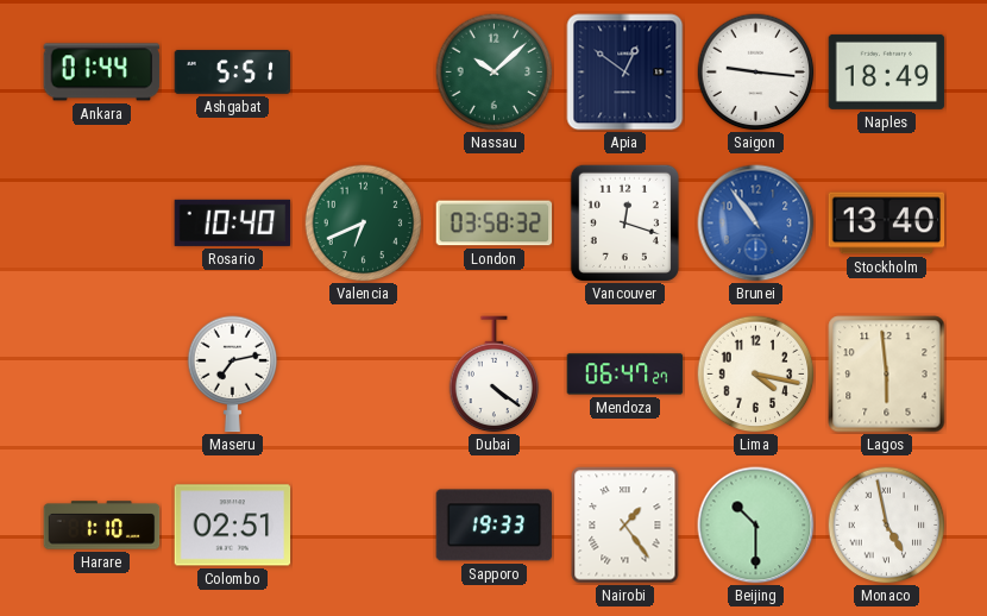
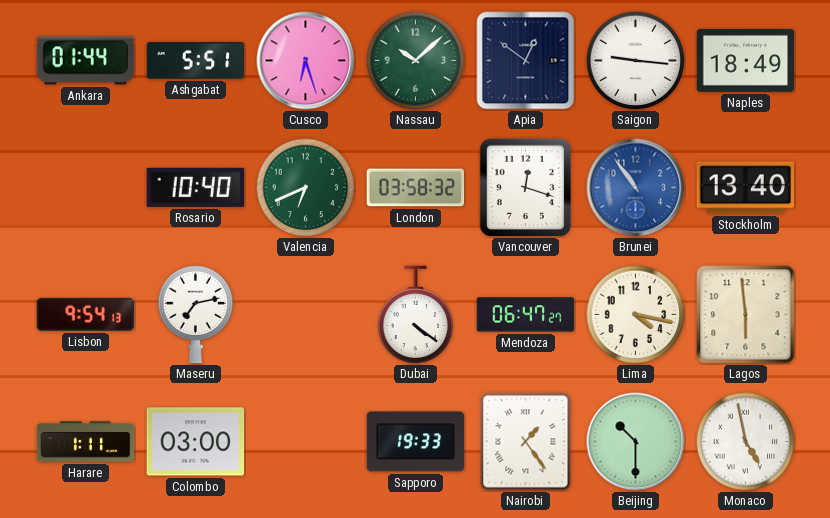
Cusco: none -> 6:27
Lisbon: none -> 9:54
Harare: 1:10 -> 1:11
Colombo: 02:51 -> 03:00
